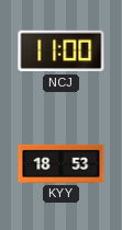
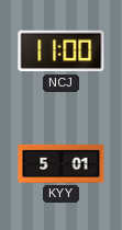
KYY: 18:53 -> 5:01
